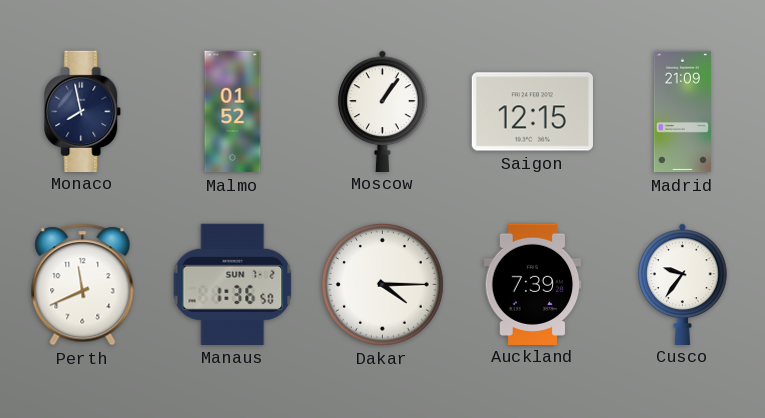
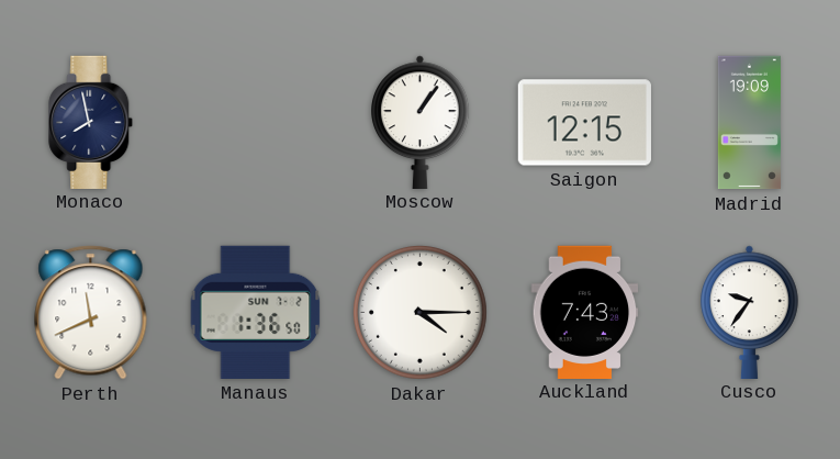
Malmo: 01:52 -> none
Madrid: 21:09 -> 19:09
Auckland: 7:39 -> 7:43
